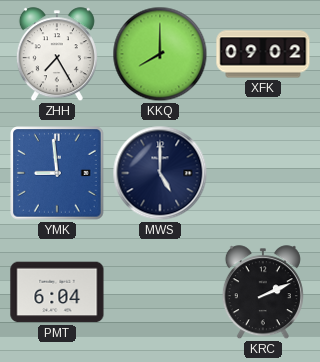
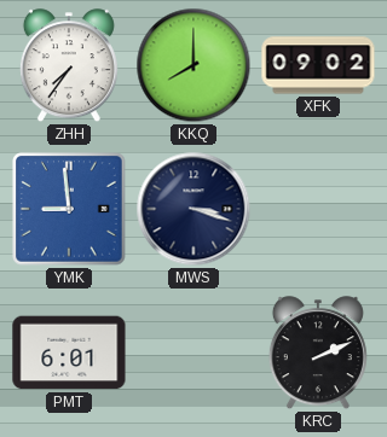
ZHH: 7:25 -> 7:36
MWS: 5:00 -> 3:18
PMT: 6:04 -> 6:01
